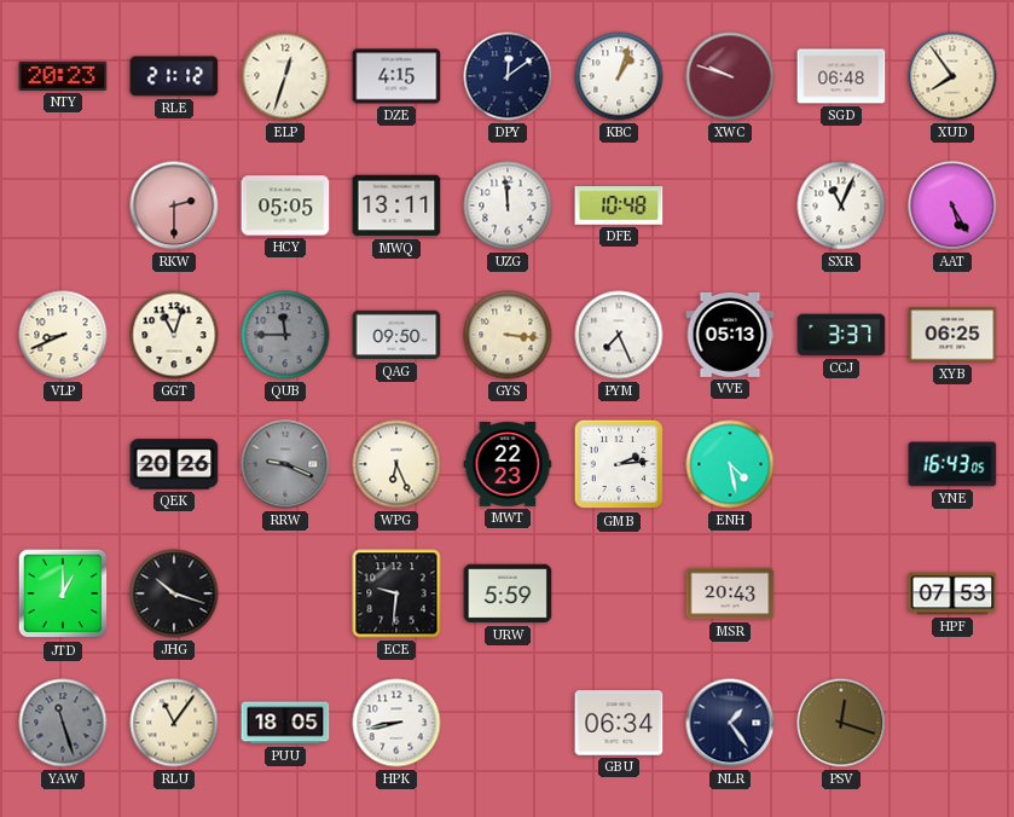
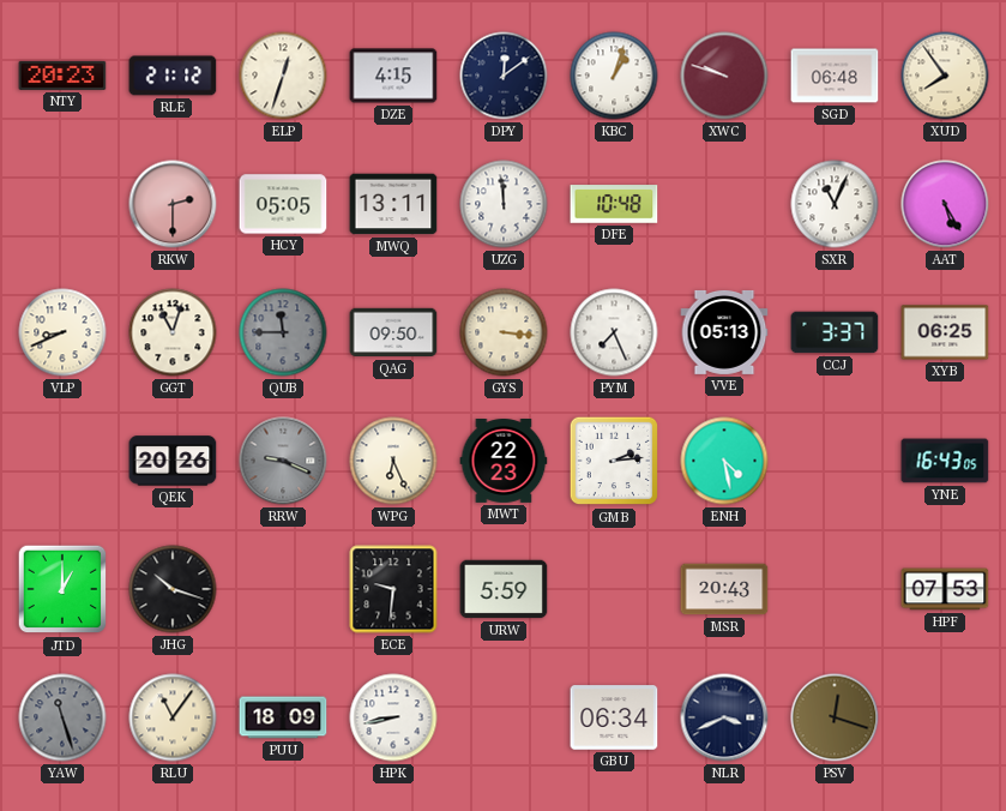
PUU: 18:05 -> 18:09
NLR: 1:24 -> 3:41
